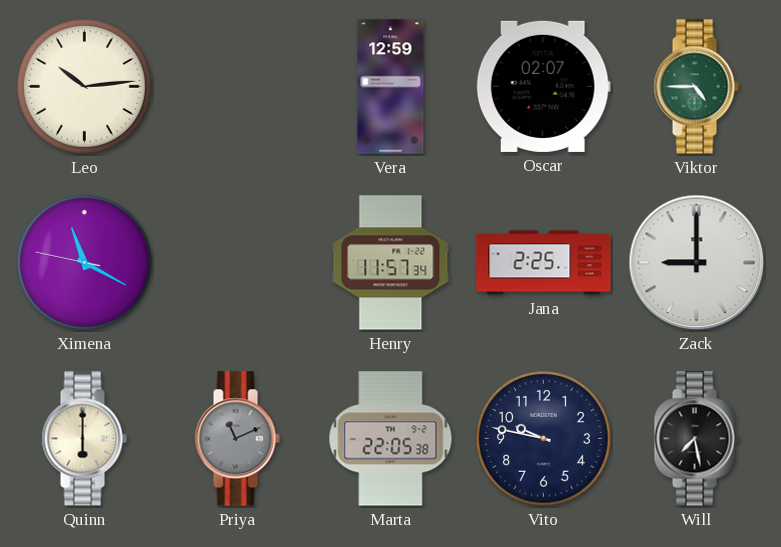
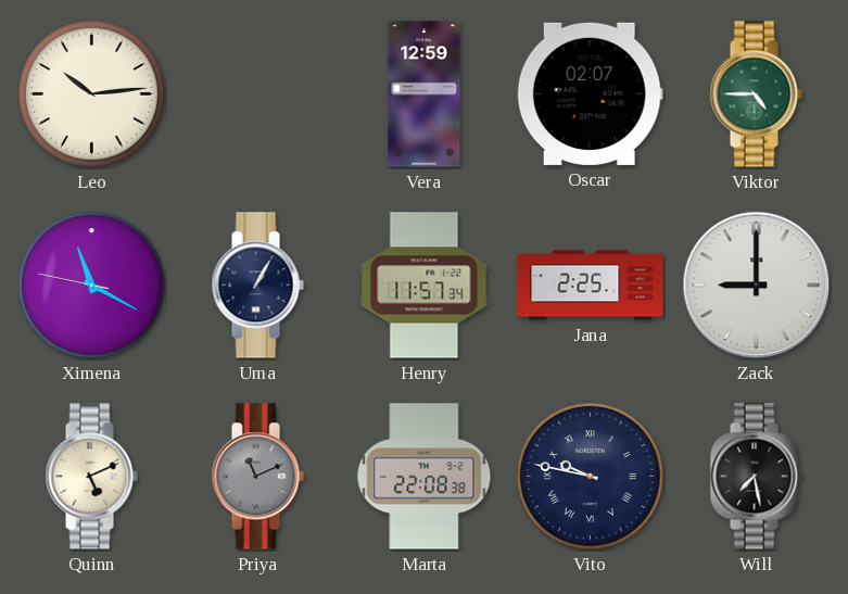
Uma: none -> 1:05
Quinn: 6:00 -> 5:11
Marta: 22:05 -> 22:08
Vito numerals: Arabic -> Roman
